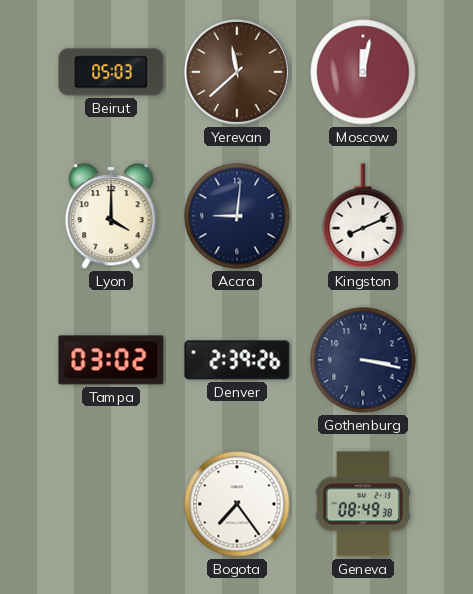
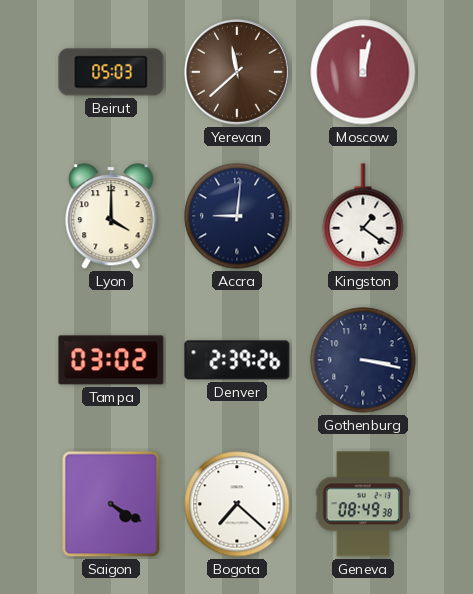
Kingston: 8:11 -> 1:21
Saigon: none -> 4:20
Bogota: 7:24 -> 7:22
